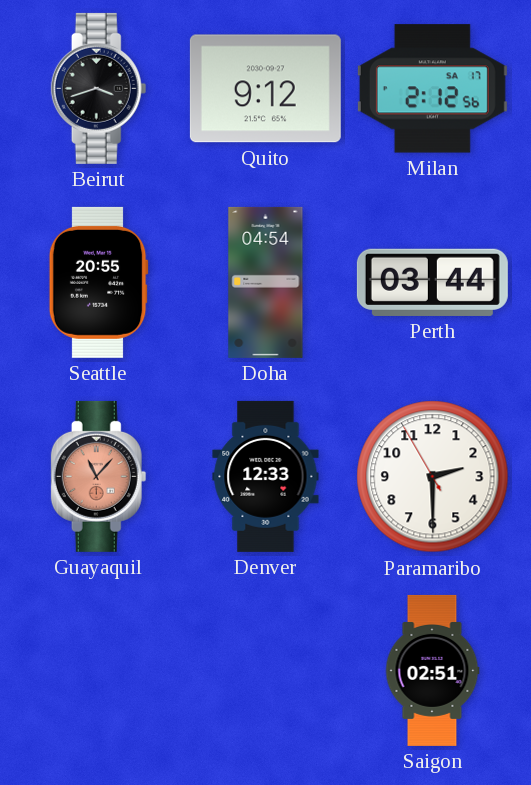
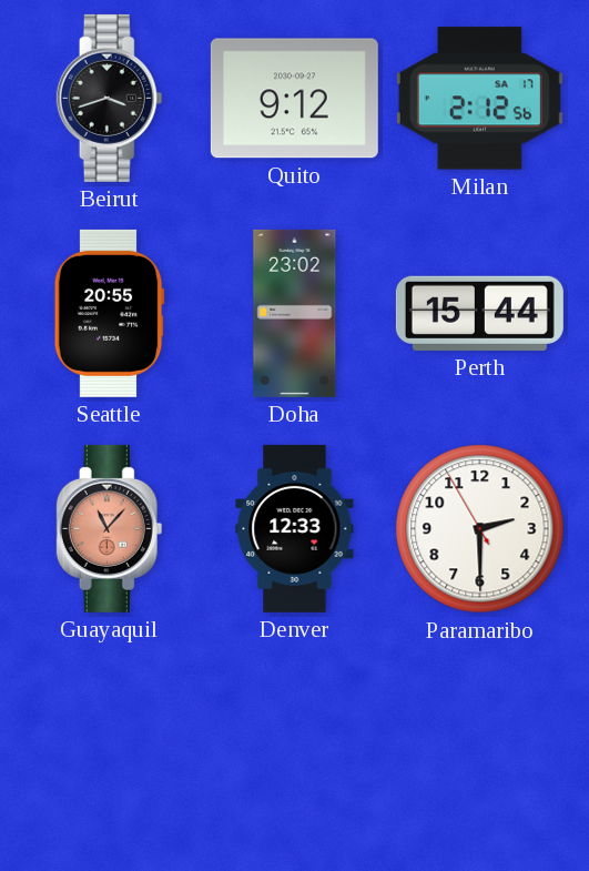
Doha: 04:54 -> 23:02
Perth: 03:44 -> 15:44
Saigon: 02:51 -> none
